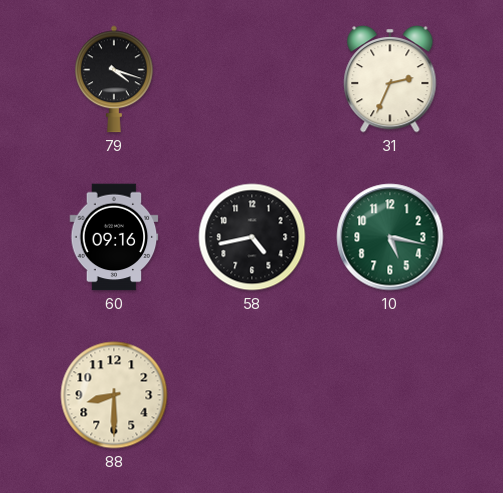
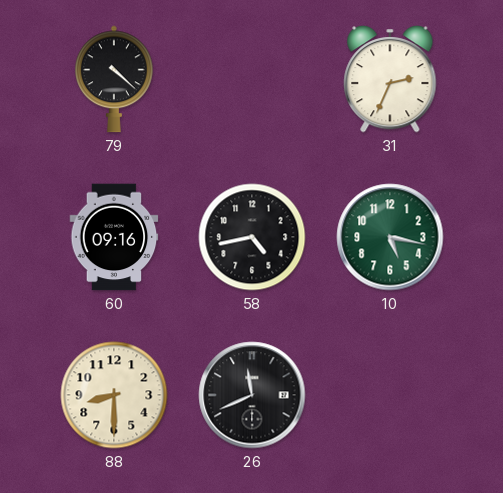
79: 4:18 -> 4:22
26: none -> 11:41
